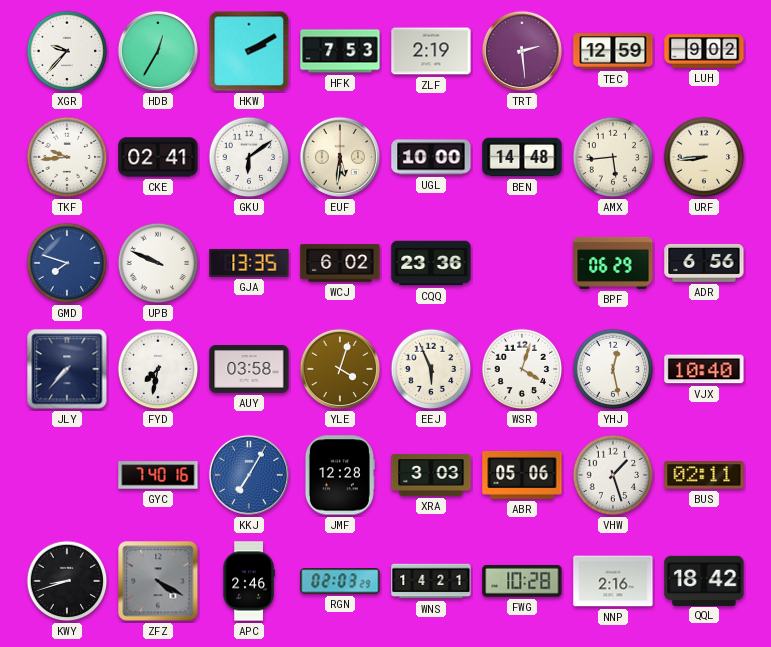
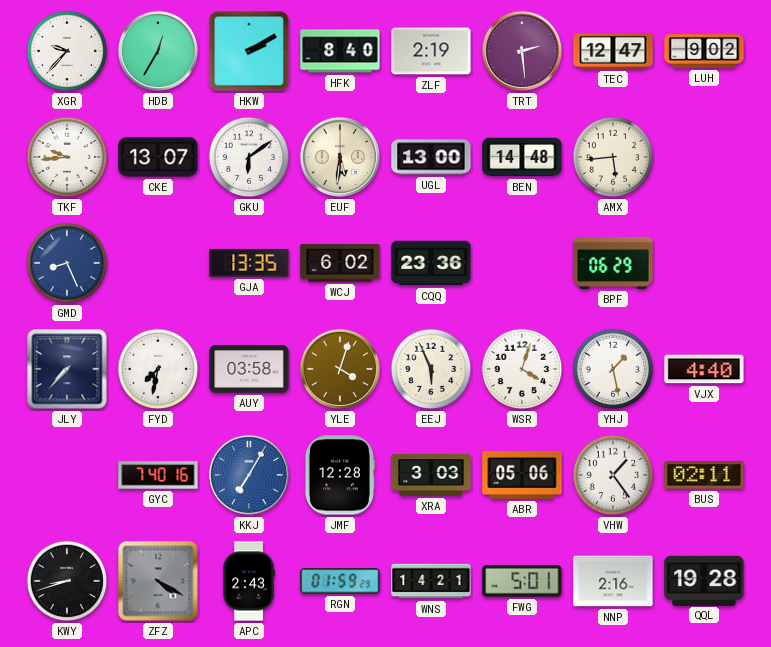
HFK: 7:53 -> 8:40
TEC: 12:59 -> 12:47
CKE: 02:41 -> 13:07
UGL: 10:00 -> 13:00
URF: 8:44 -> none
GMD: 7:48 -> 8:26
UPB: 9:49 -> none
ADR: 6:56 -> none
YHJ: 12:28 -> 1:28
VJX: 10:40 -> 4:40
VHW: 1:27 -> 1:24
APC: 2:46 -> 2:43
RGN: 02:03 -> 01:59
FWG: 10:28 -> 5:01
QQL: 18:42 -> 19:28
